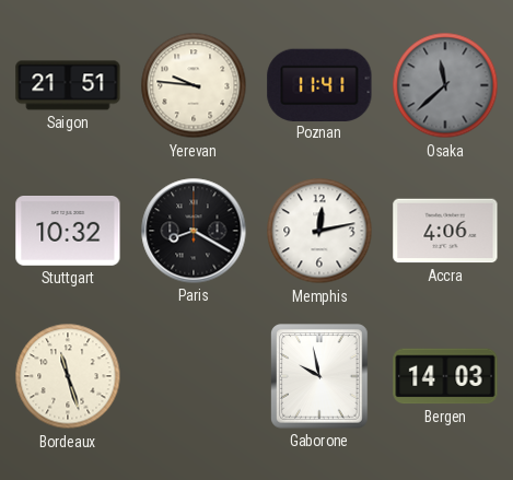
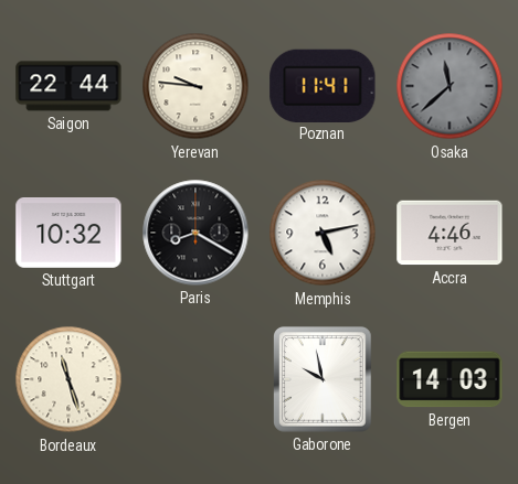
Saigon: 21:51 -> 22:44
Memphis: 12:13 -> 5:13
Accra: 4:06 -> 4:46
